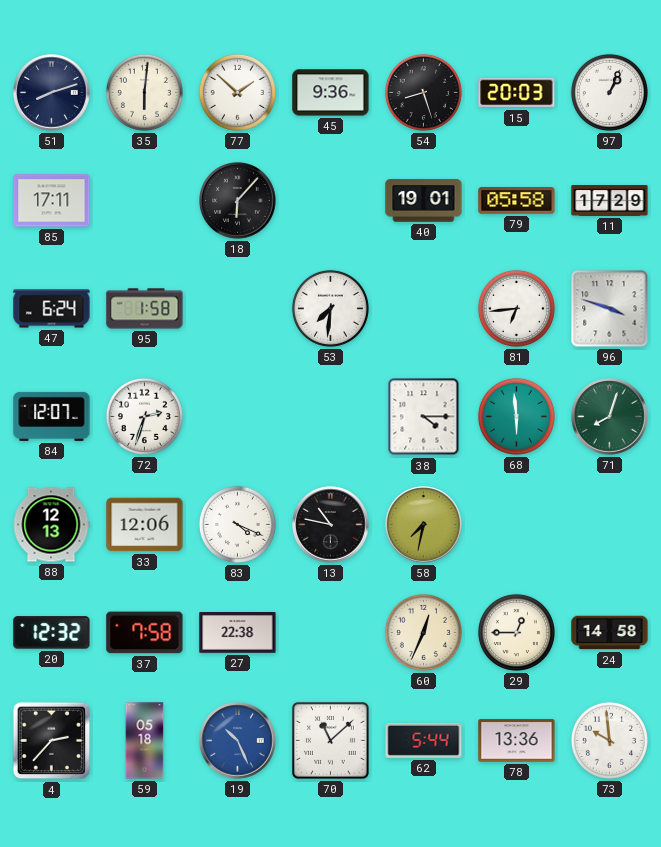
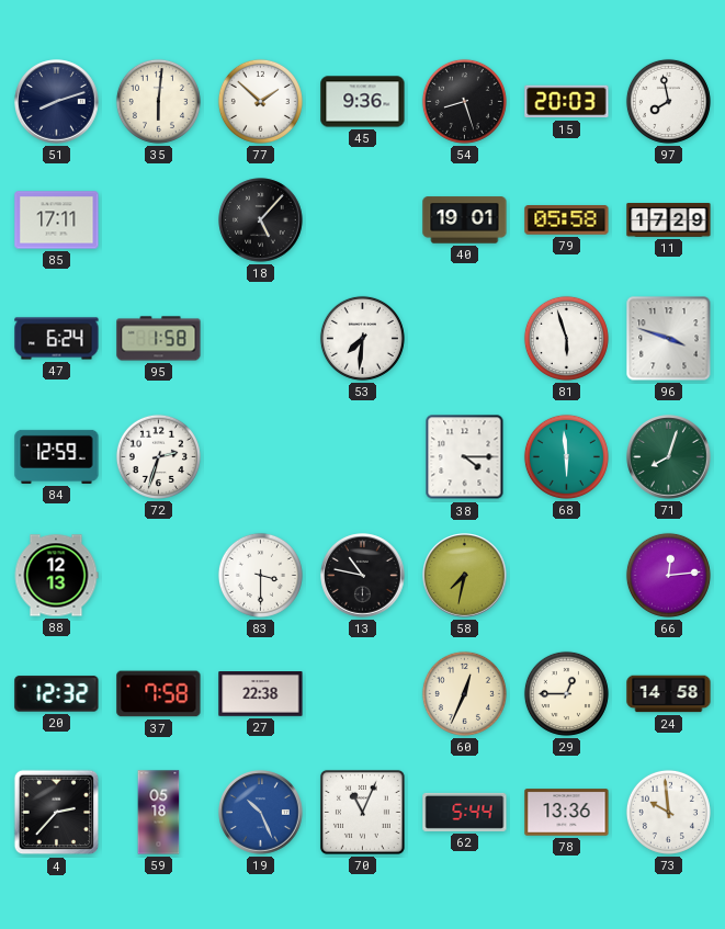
97: 1:04 -> 7:58
18: 6:07 -> 5:07
81: 6:44 -> 5:57
84: 12:07 -> 12:59
33: 12:06 -> none
83: 4:19 -> 3:30
66: none -> 12:14
70: 11:08 -> 11:04
